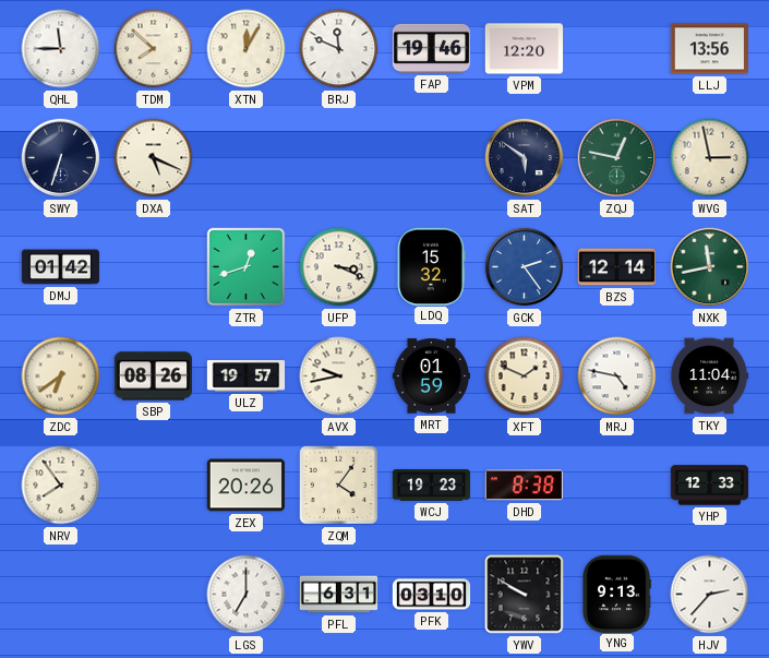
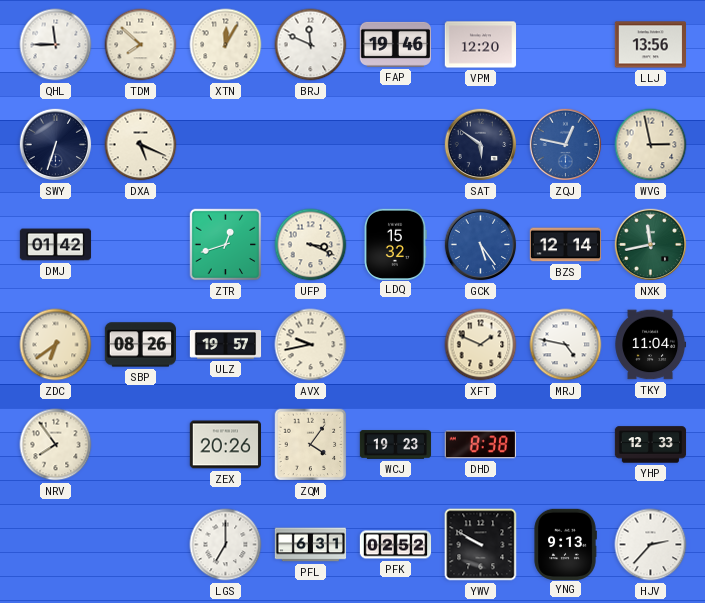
ZQJ dial: green -> blue
GCK: 2:24 -> 5:24
MRT: 01:59 -> none
PFK: 03:10 -> 02:52
